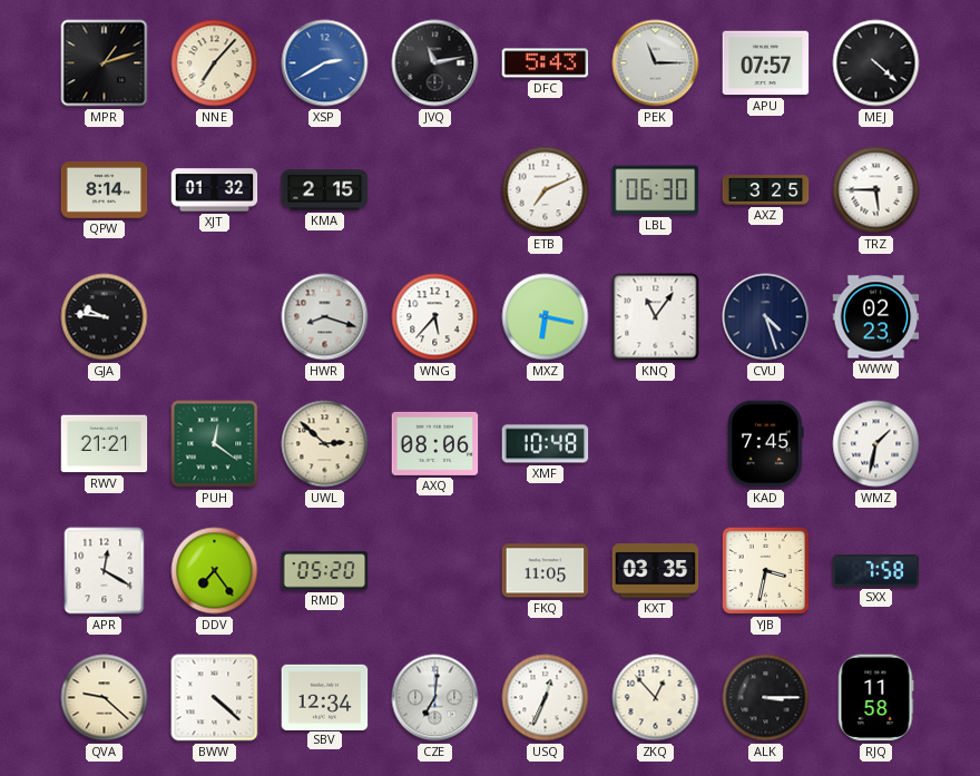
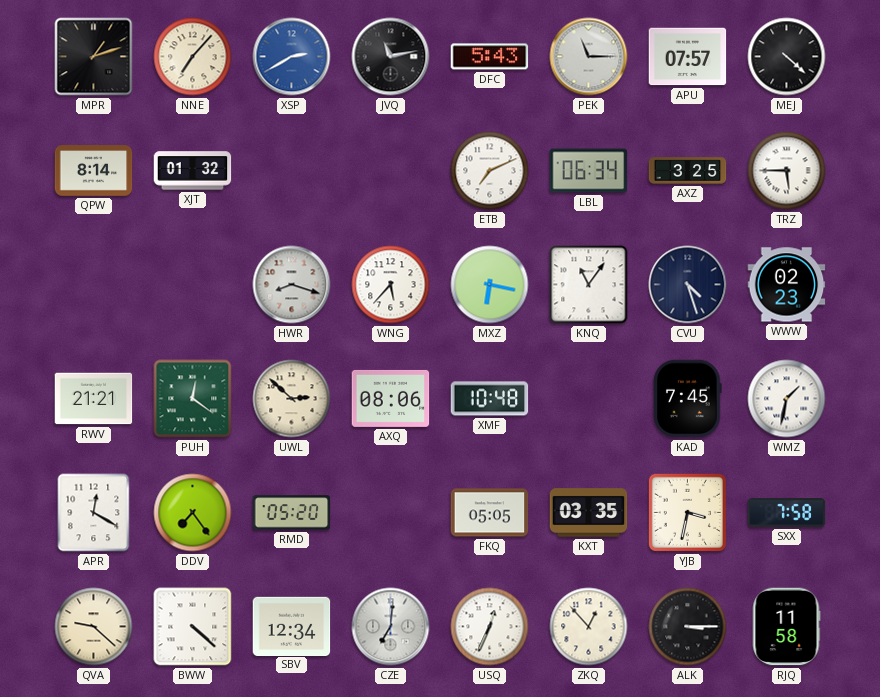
KMA: 2:15 -> none
LBL: 06:30 -> 06:34
GJA: 9:46 -> none
FKQ: 11:05 -> 05:05
